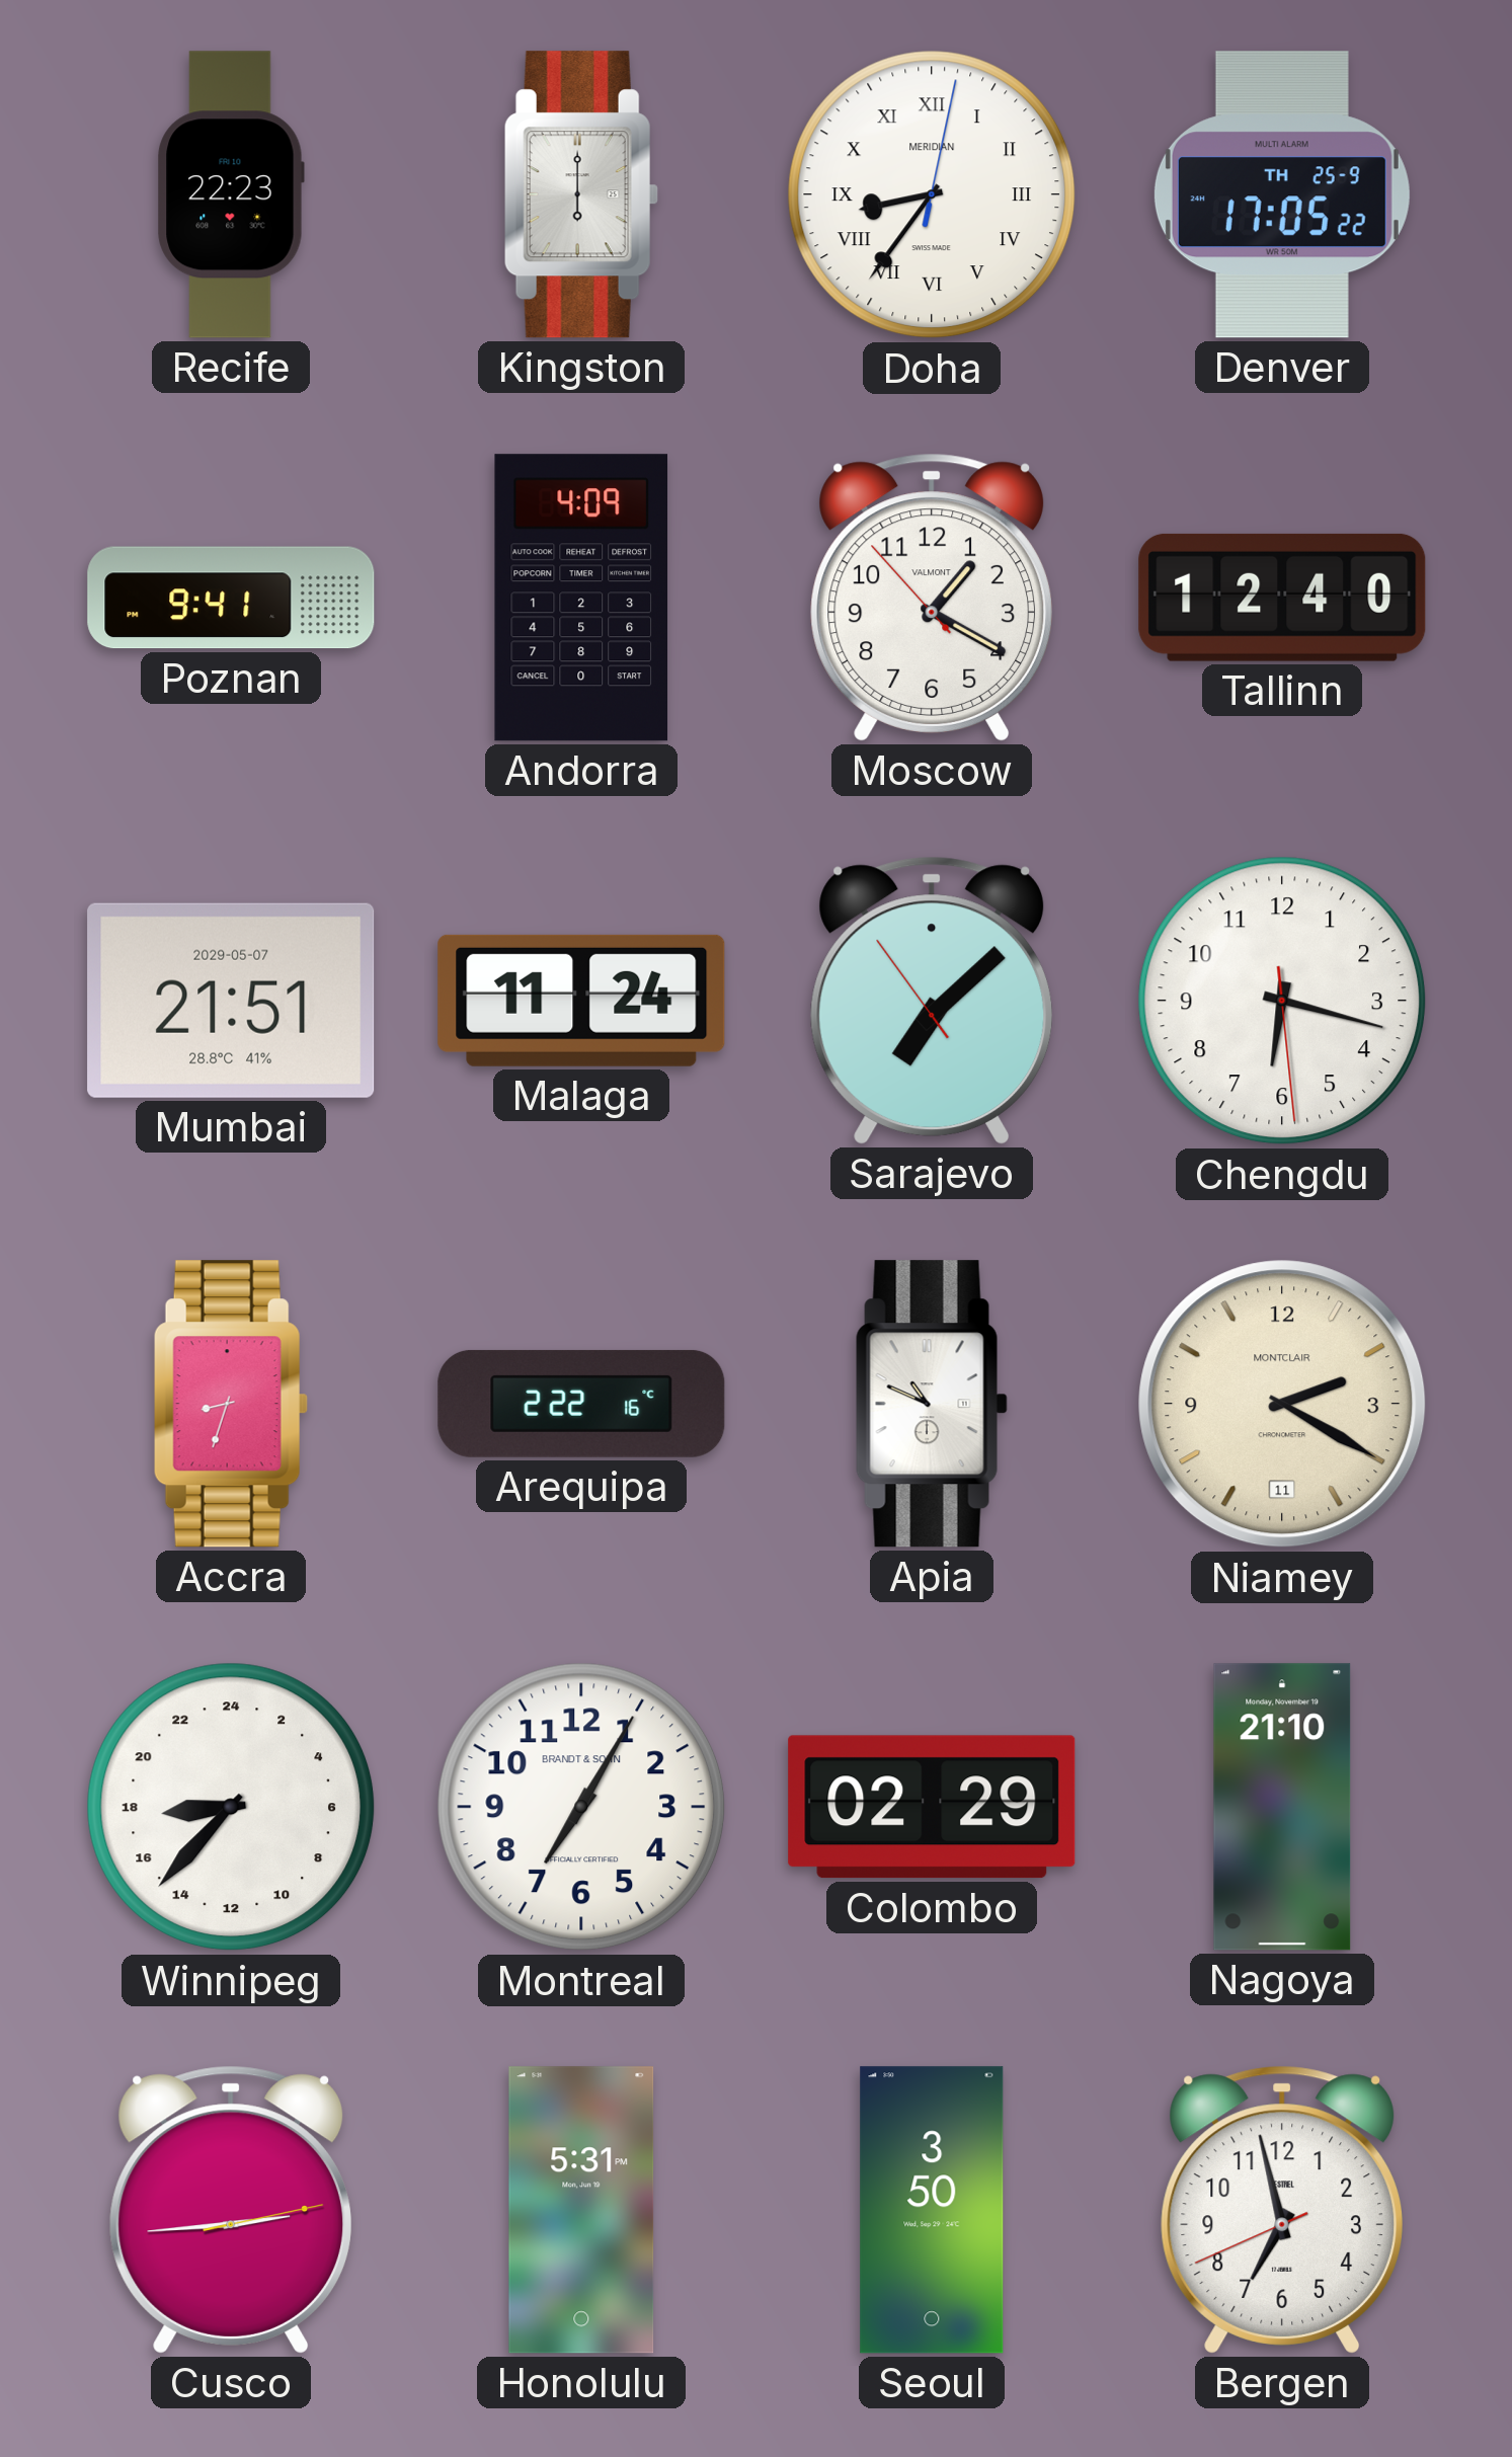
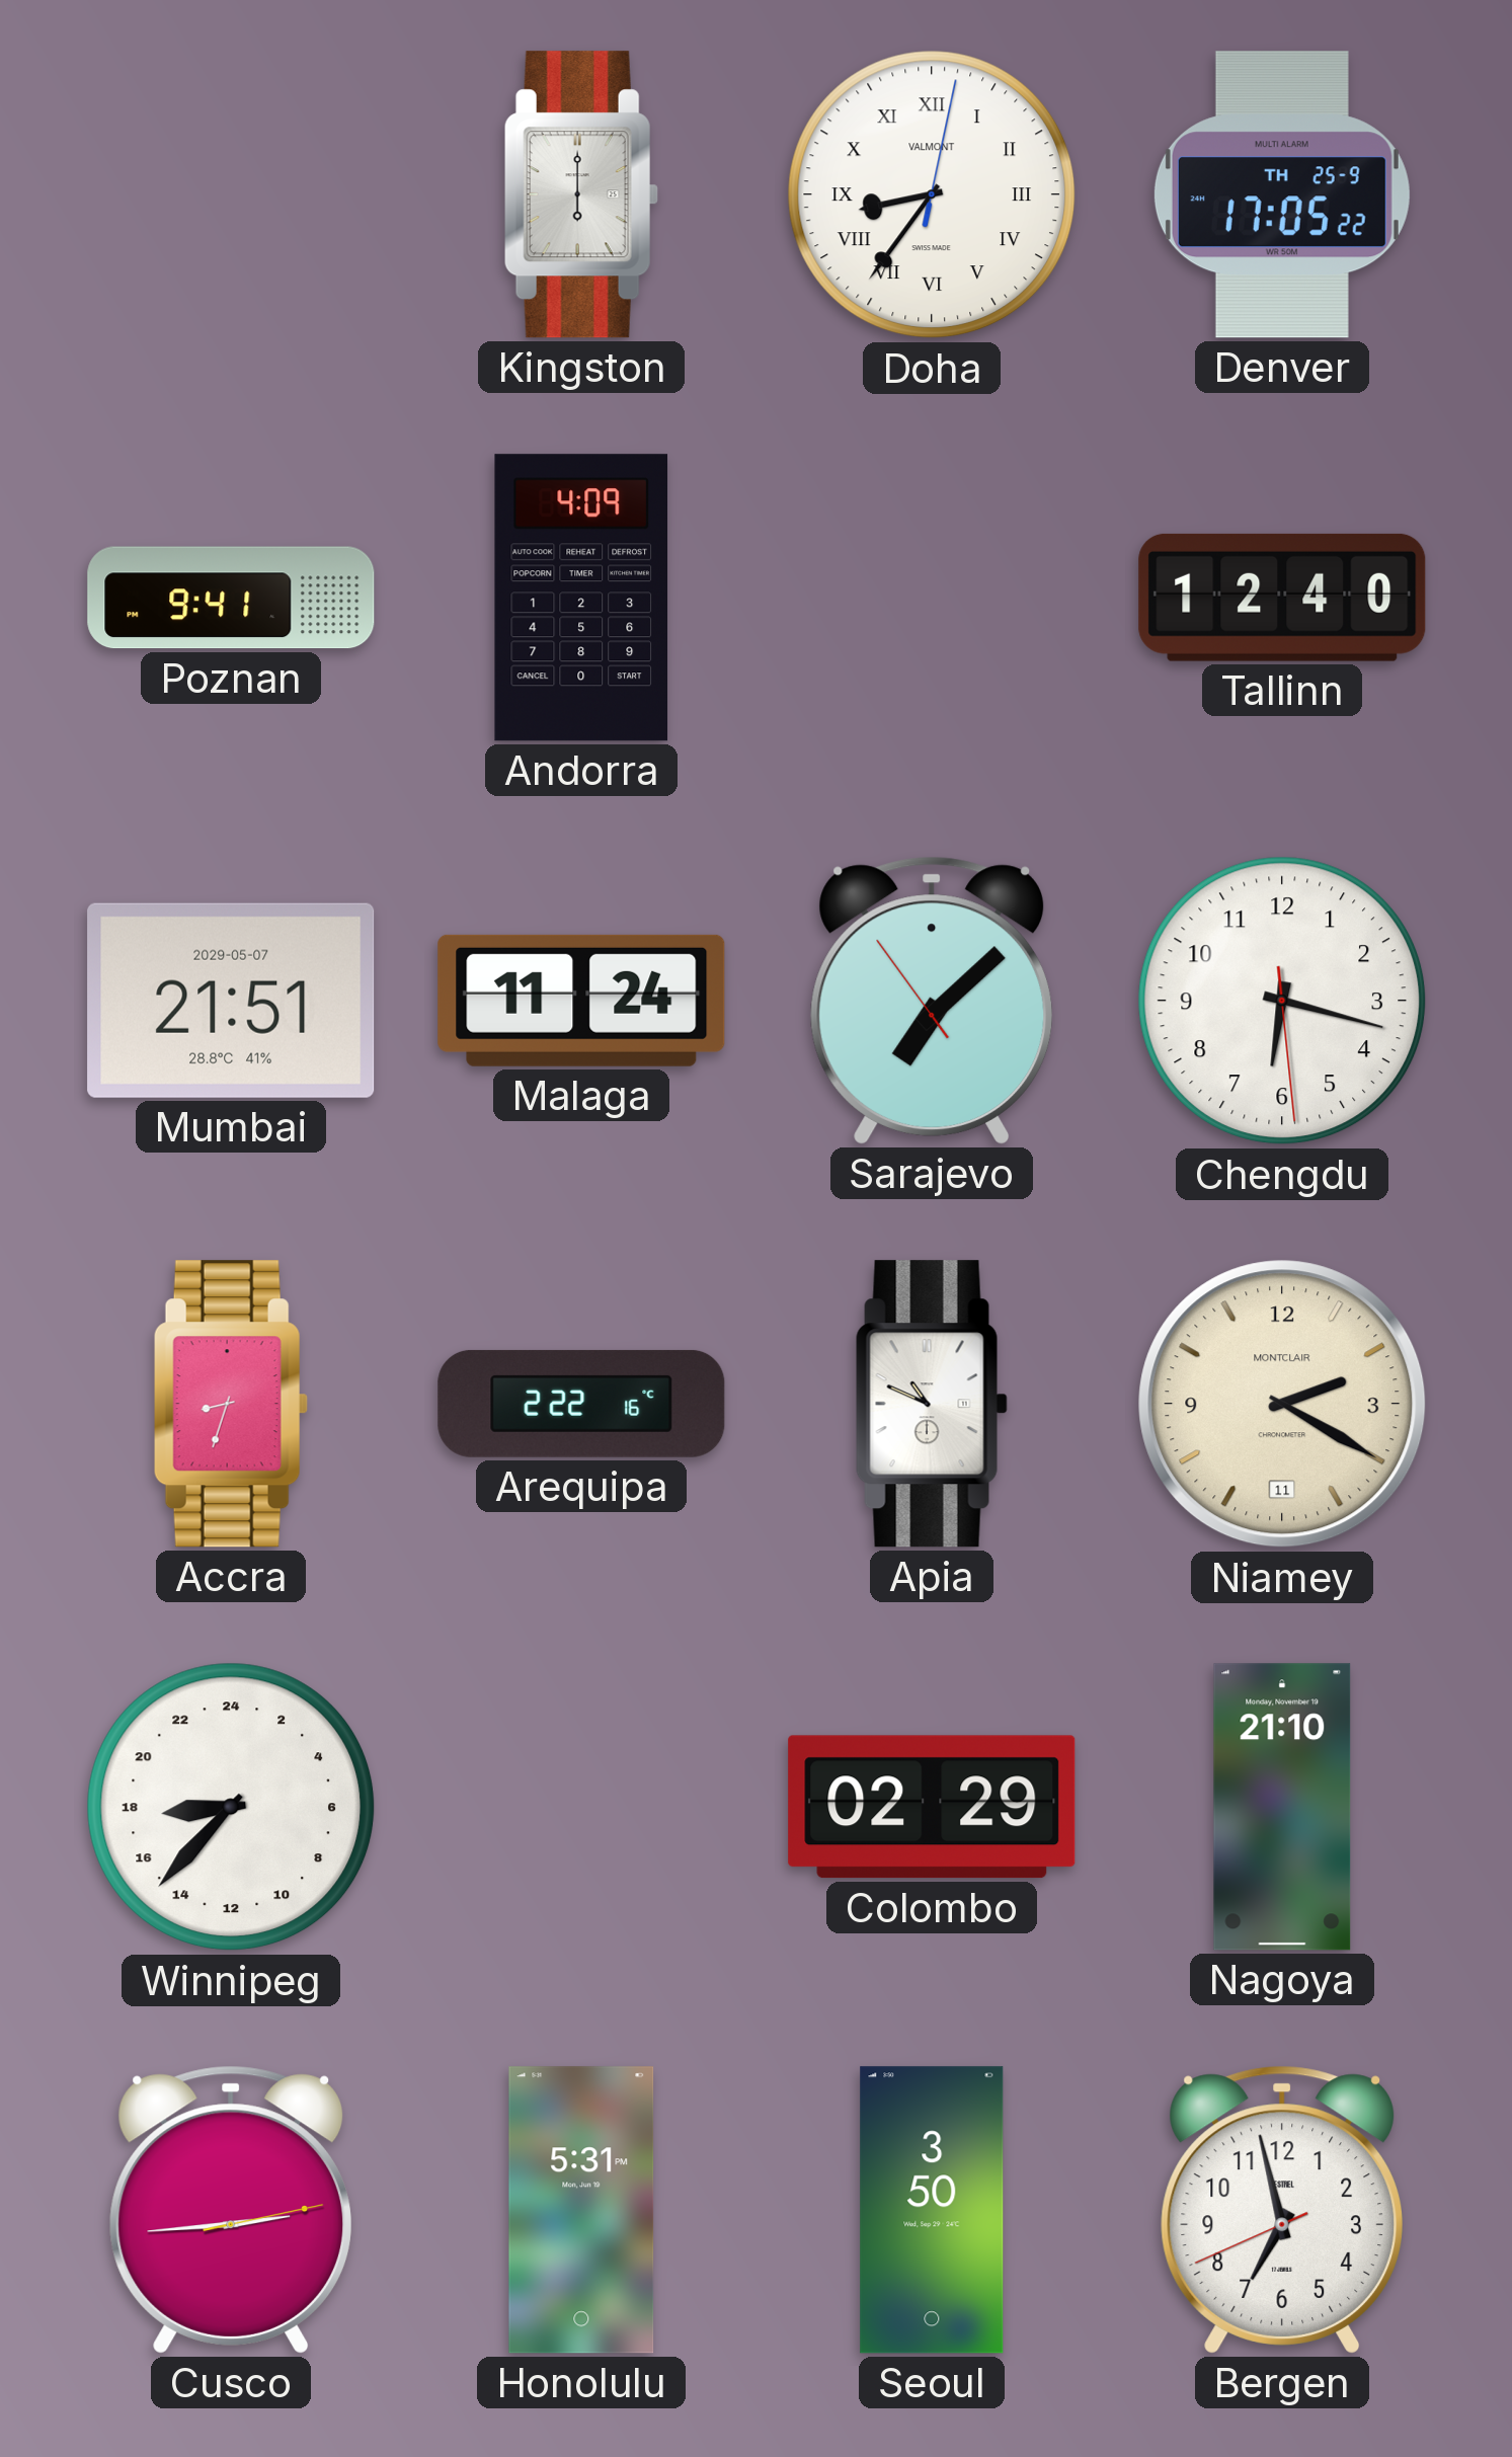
Recife: 22:23 -> none
Doha brand: MERIDIAN -> VALMONT
Moscow: 1:19 -> none
Montreal: 7:05 -> none
